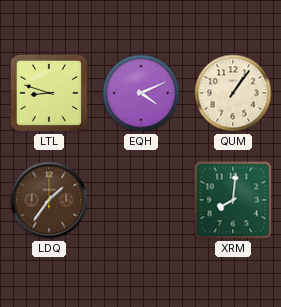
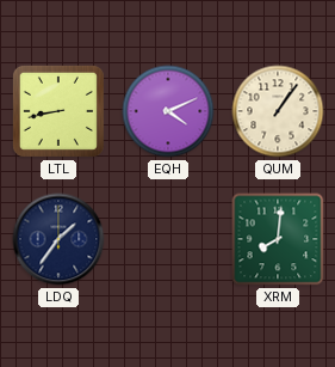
LTL: 8:48 -> 8:43
LDQ dial: brown -> navy
